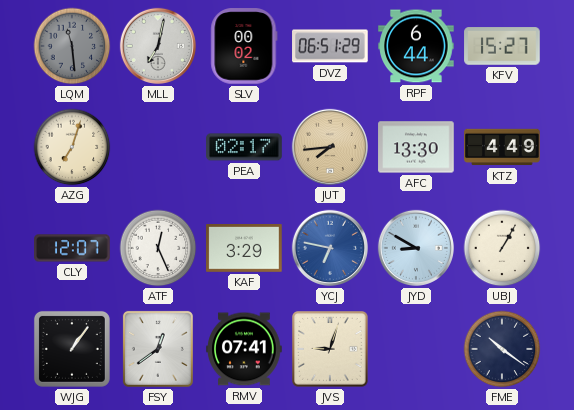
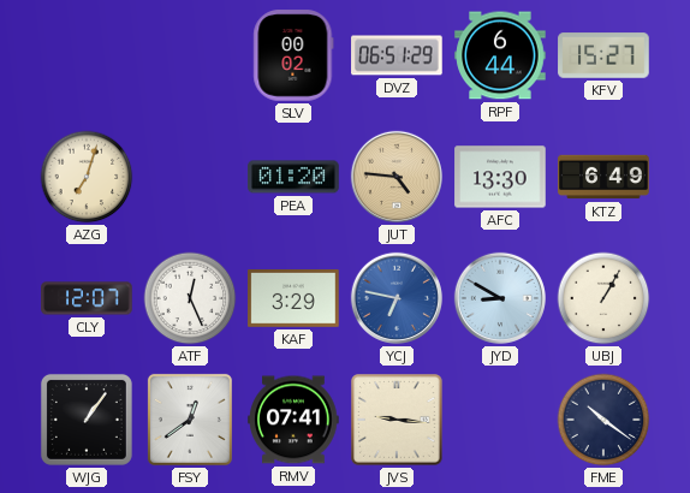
LQM: 11:29 -> none
MLL: 7:02 -> none
PEA: 02:17 -> 01:20
JUT: 7:44 -> 4:46
KTZ: 4:49 -> 6:49
JVS: 9:03 -> 9:16
